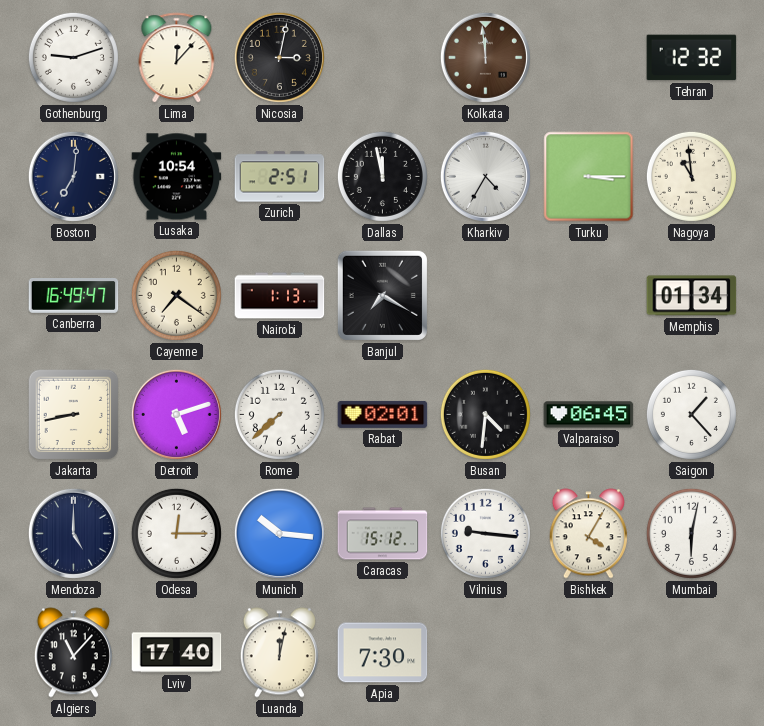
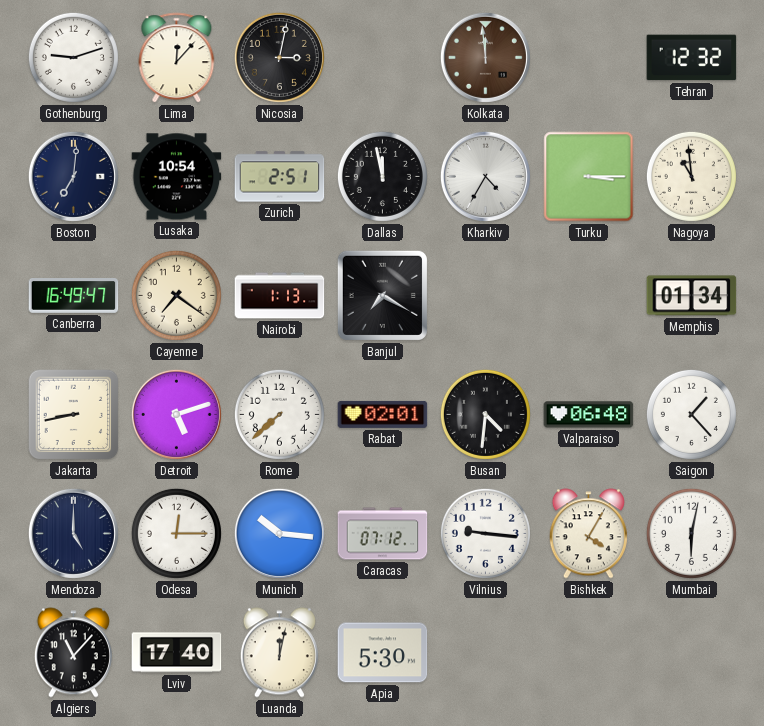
Valparaiso: 06:45 -> 06:48
Caracas: 15:12 -> 07:12
Apia: 7:30 -> 5:30
